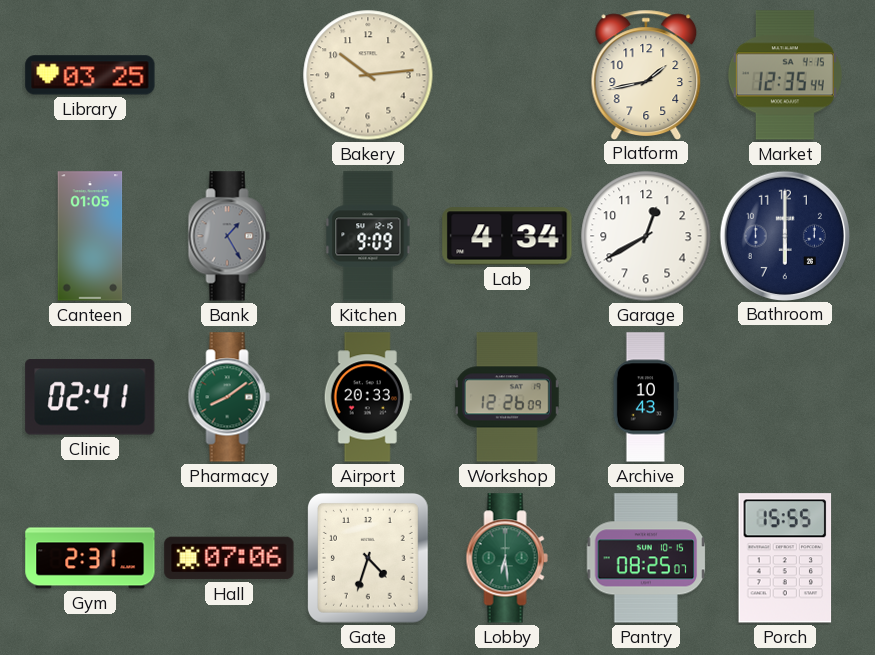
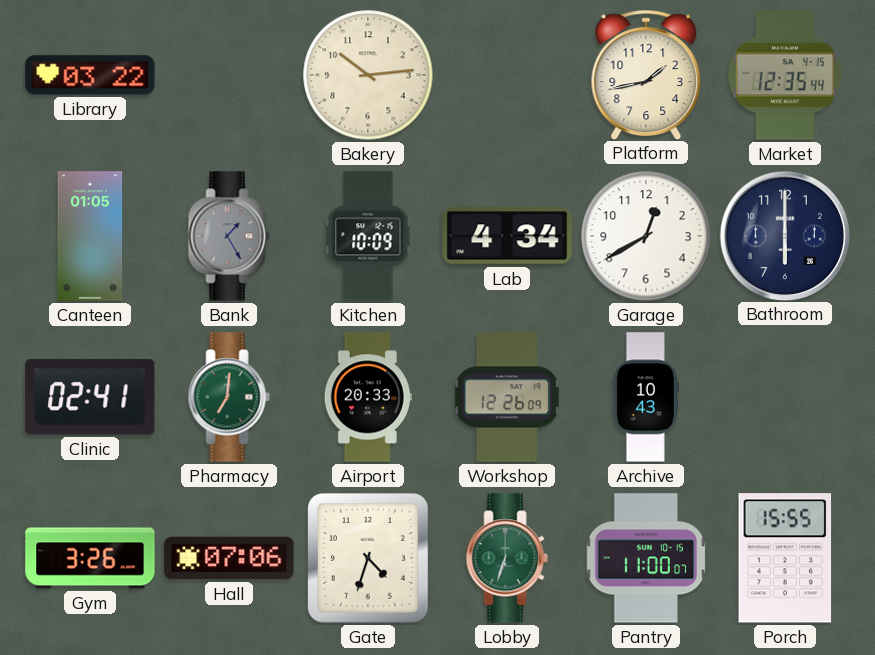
Library: 03:25 -> 03:22
Kitchen: 9:09 -> 10:09
Pharmacy: 8:09 -> 7:01
Gym: 2:31 -> 3:26
Lobby: 6:29 -> 6:33
Pantry: 08:25 -> 11:00
